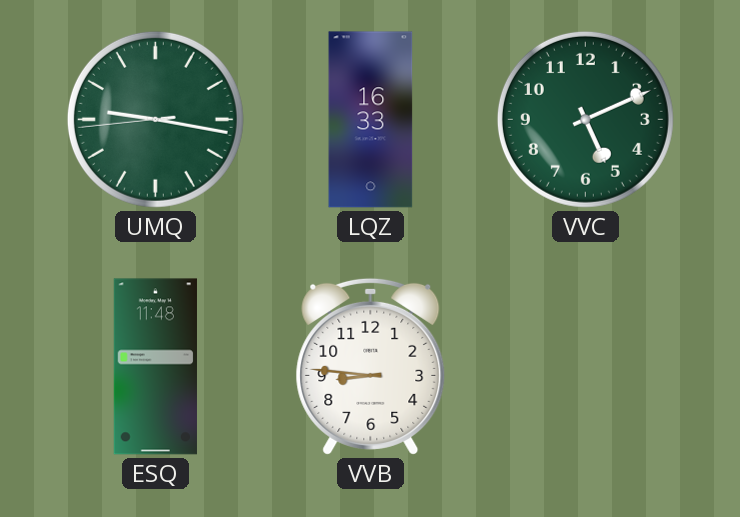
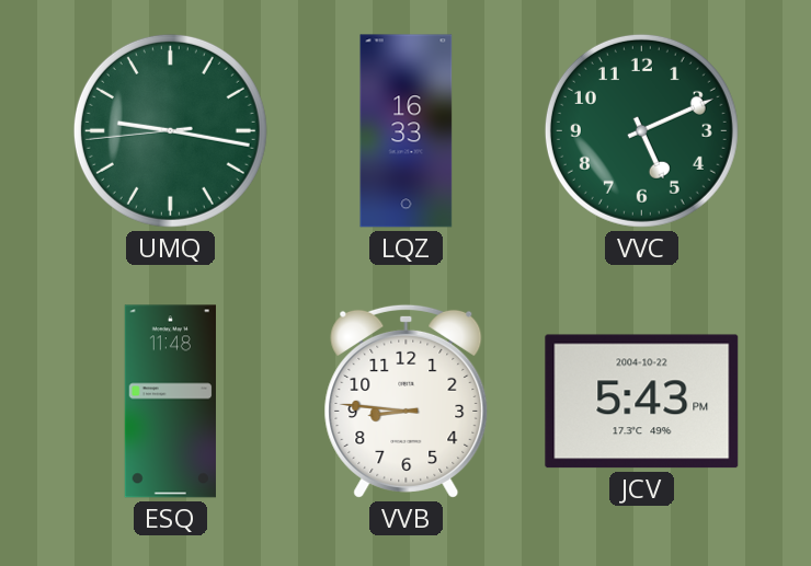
JCV: none -> 5:43
